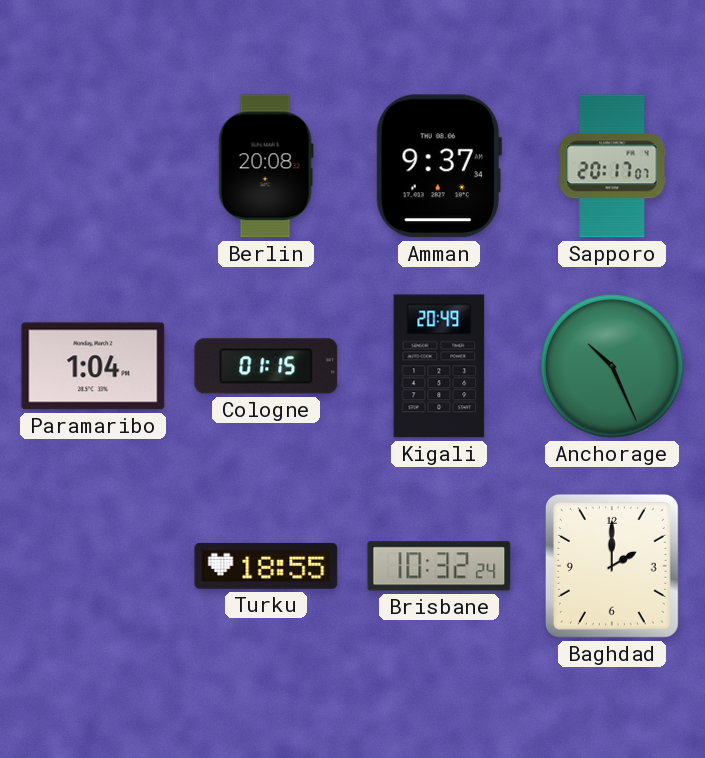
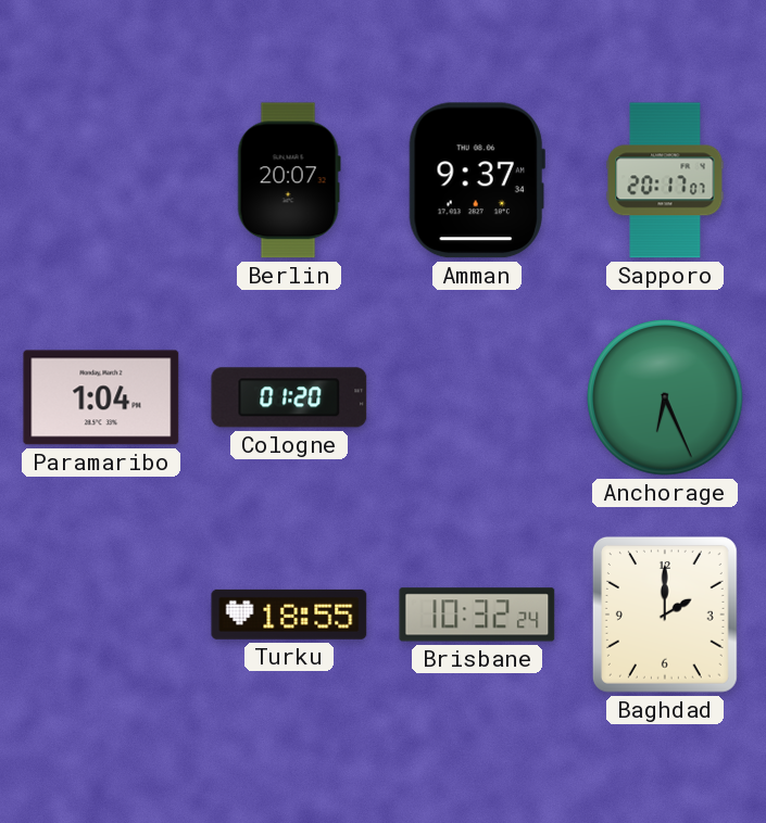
Berlin: 20:08 -> 20:07
Cologne: 01:15 -> 01:20
Kigali: 20:49 -> none
Anchorage: 10:26 -> 6:26
